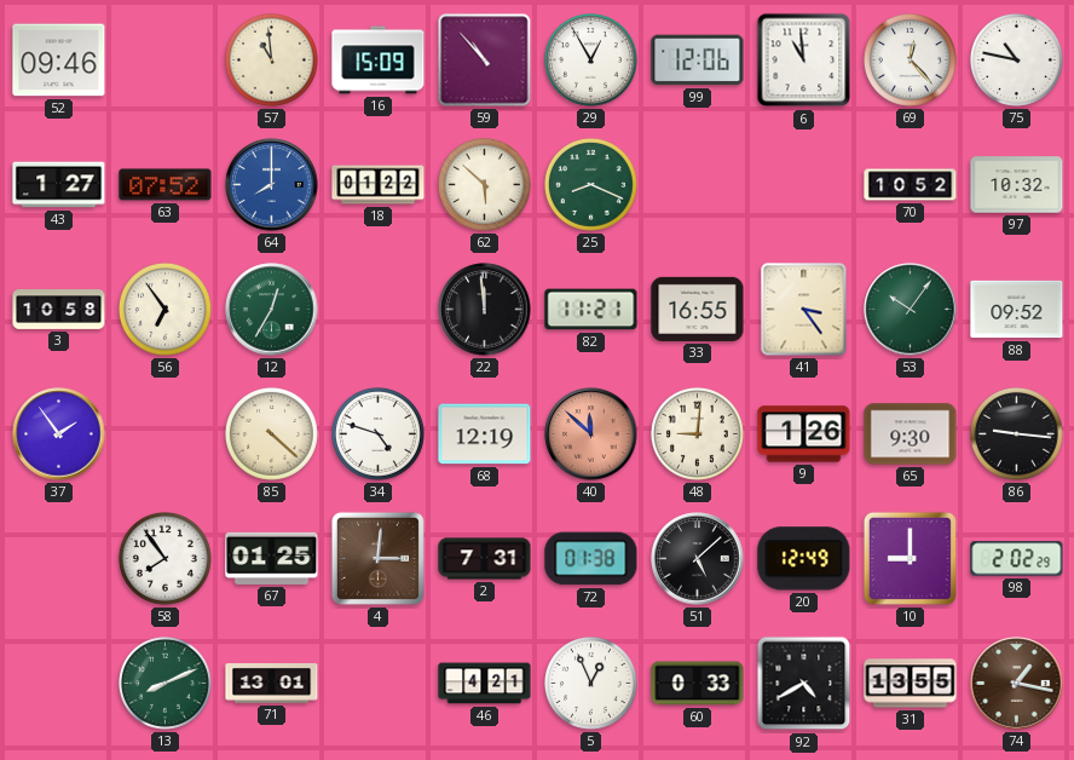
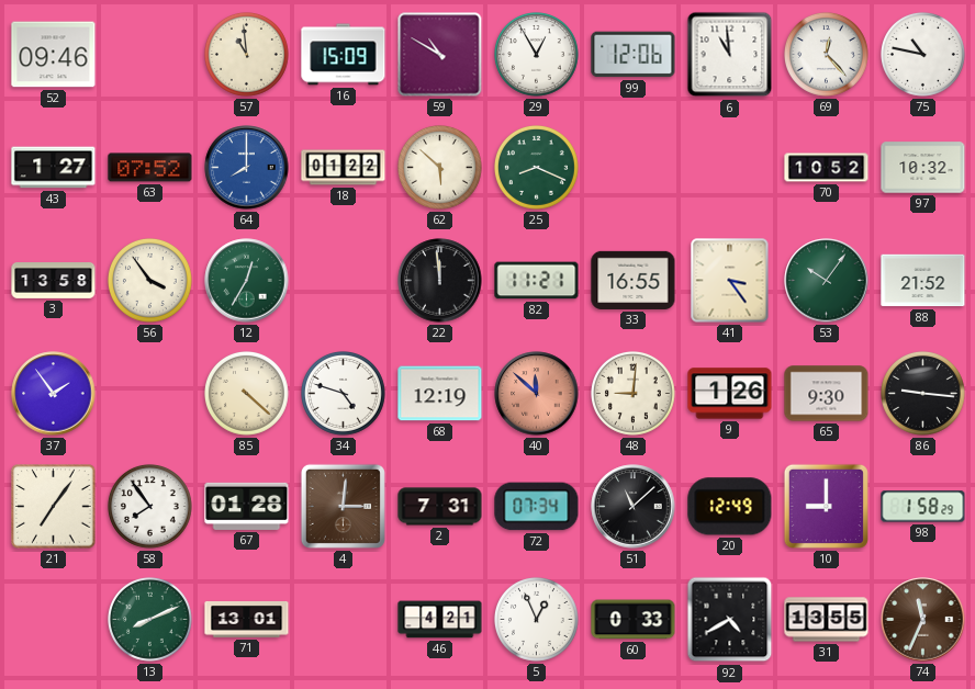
59: 10:53 -> 10:50
3: 10:58 -> 13:58
56: 6:54 -> 3:54
88: 09:52 -> 21:52
21: none -> 7:06
67: 01:25 -> 01:28
72: 01:38 -> 07:34
51: 5:08 -> 11:08
98: 2:02 -> 1:58
74: 1:17 -> 11:34
